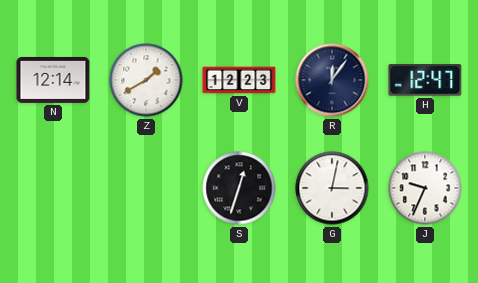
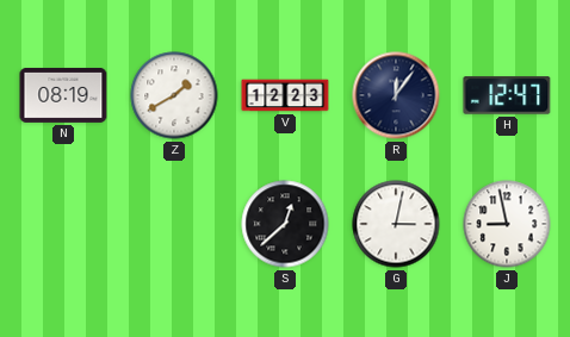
N: 12:14 -> 08:19
S: 12:33 -> 12:38
J: 9:34 -> 8:58
